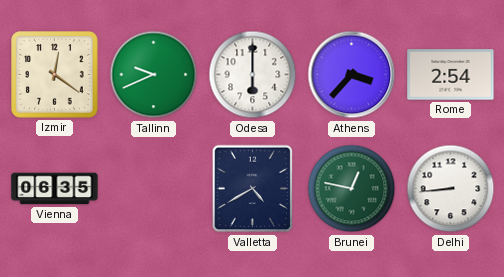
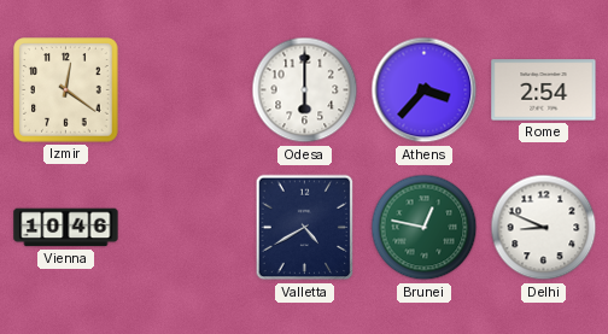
Tallinn: 9:41 -> none
Vienna: 06:35 -> 10:46
Delhi: 8:44 -> 8:49
